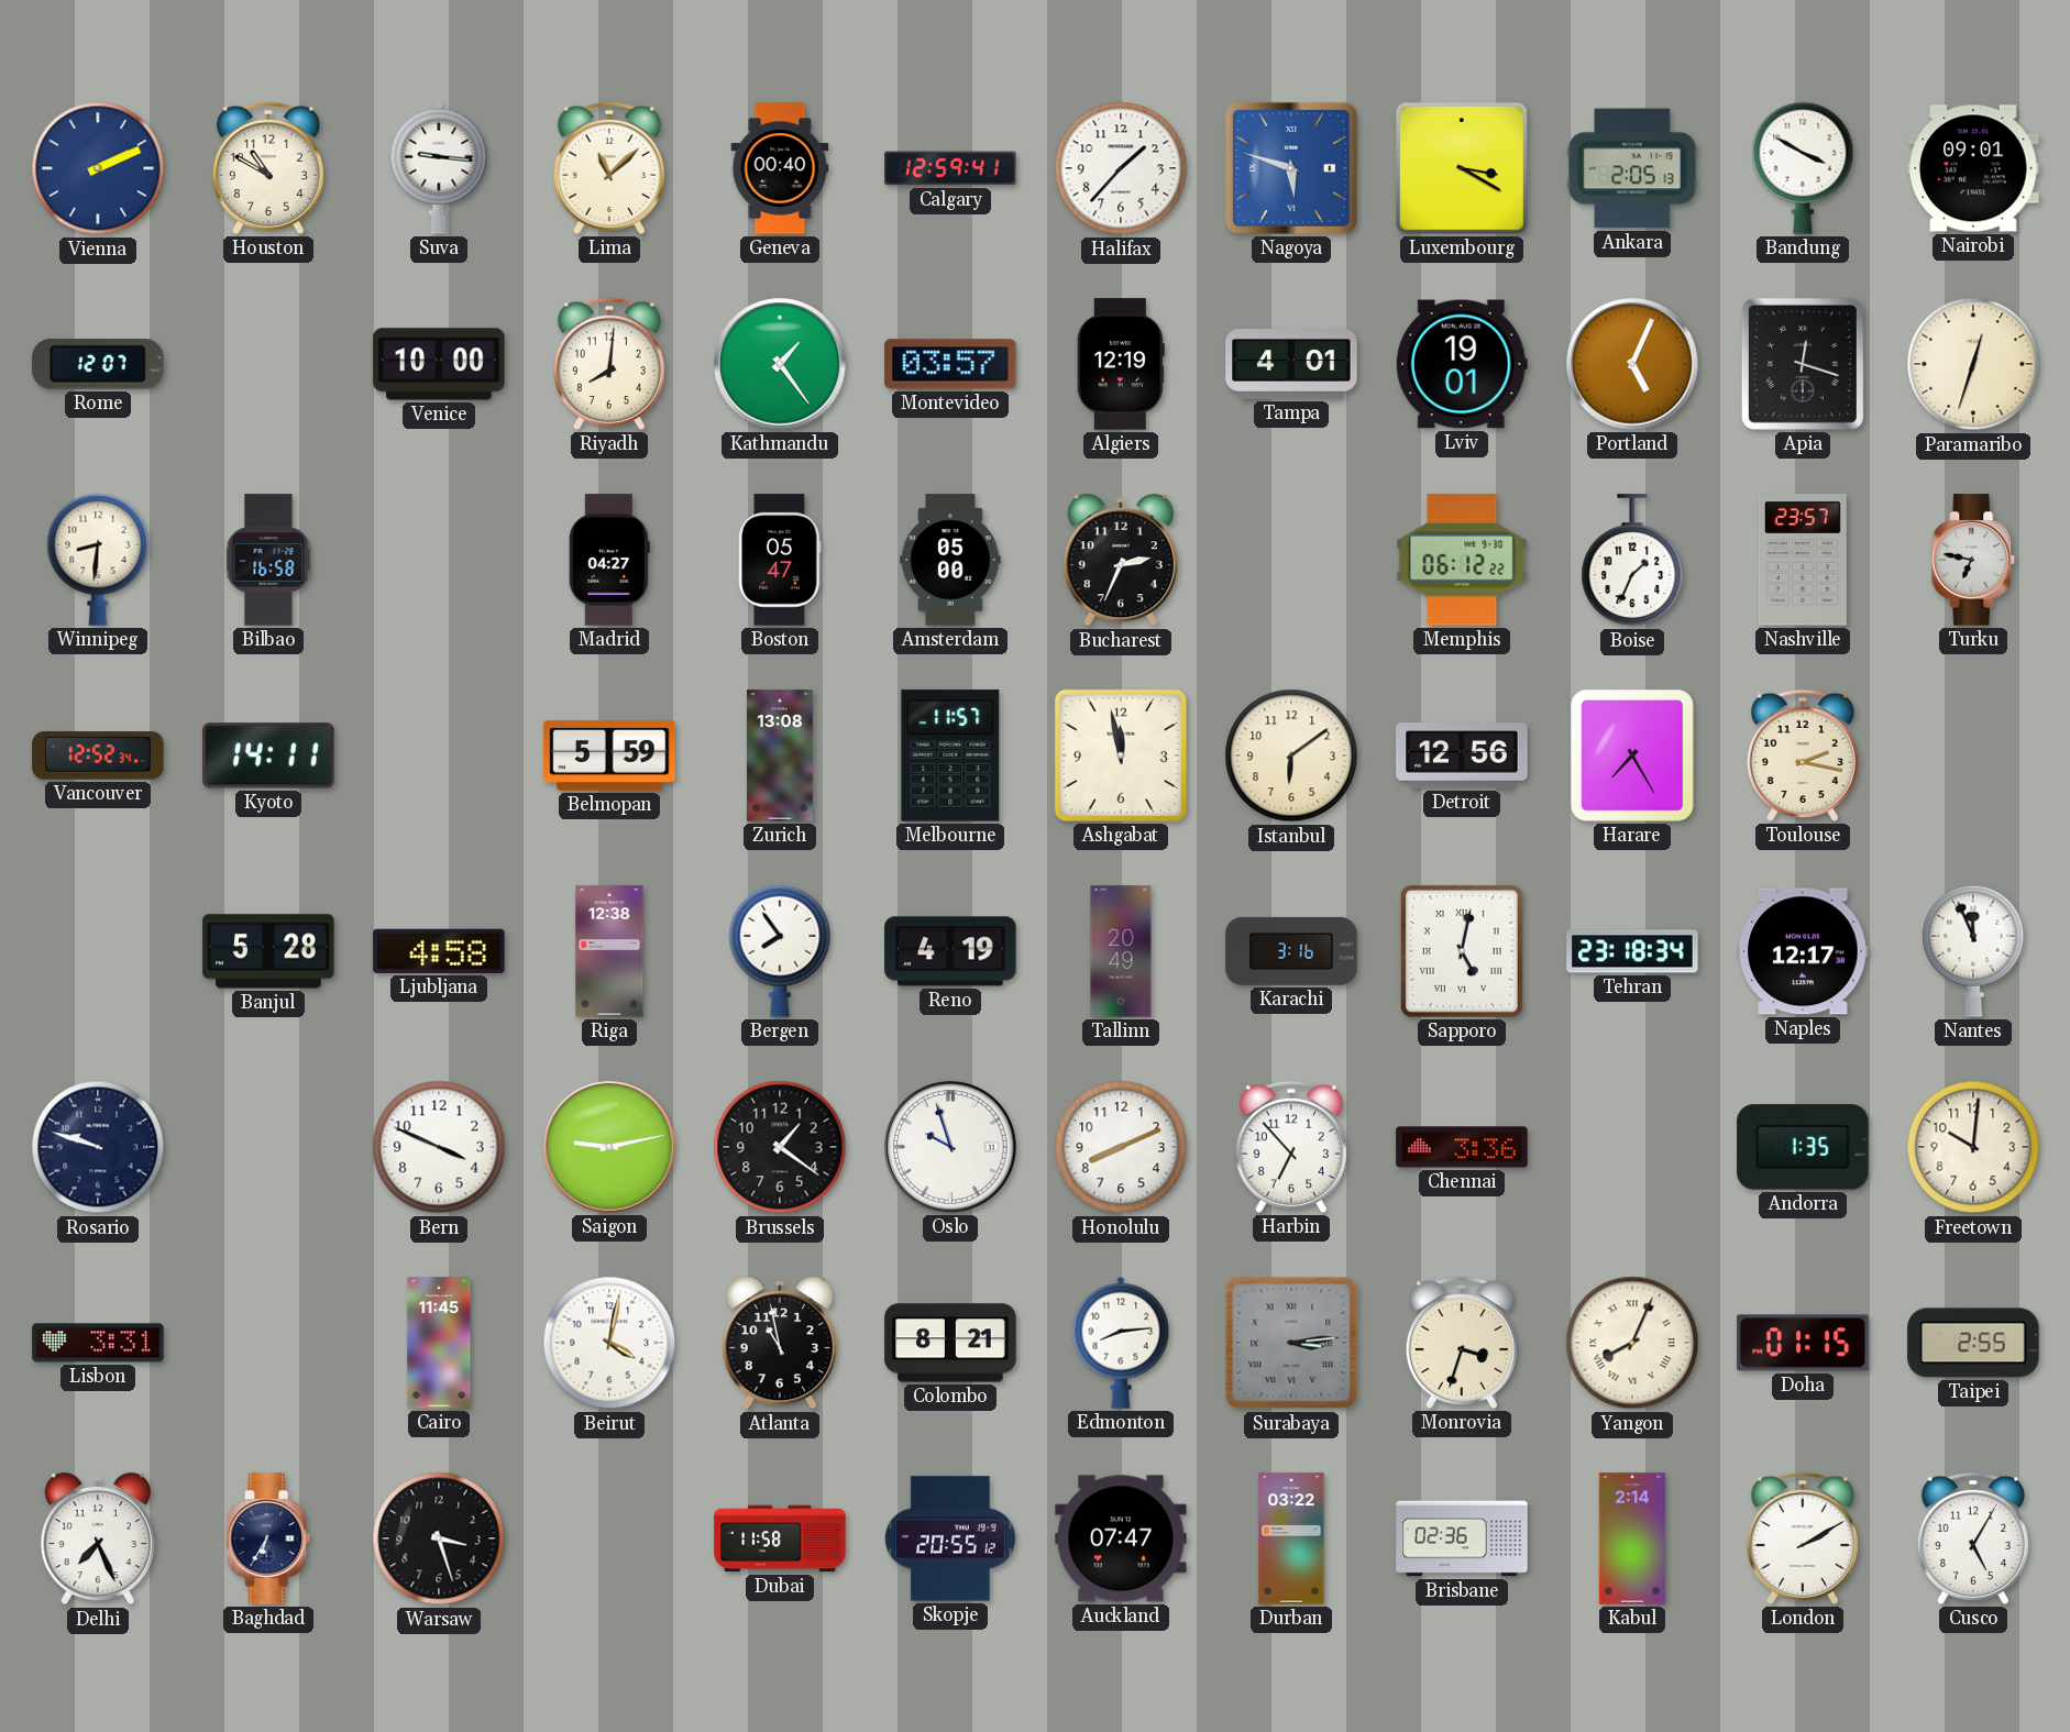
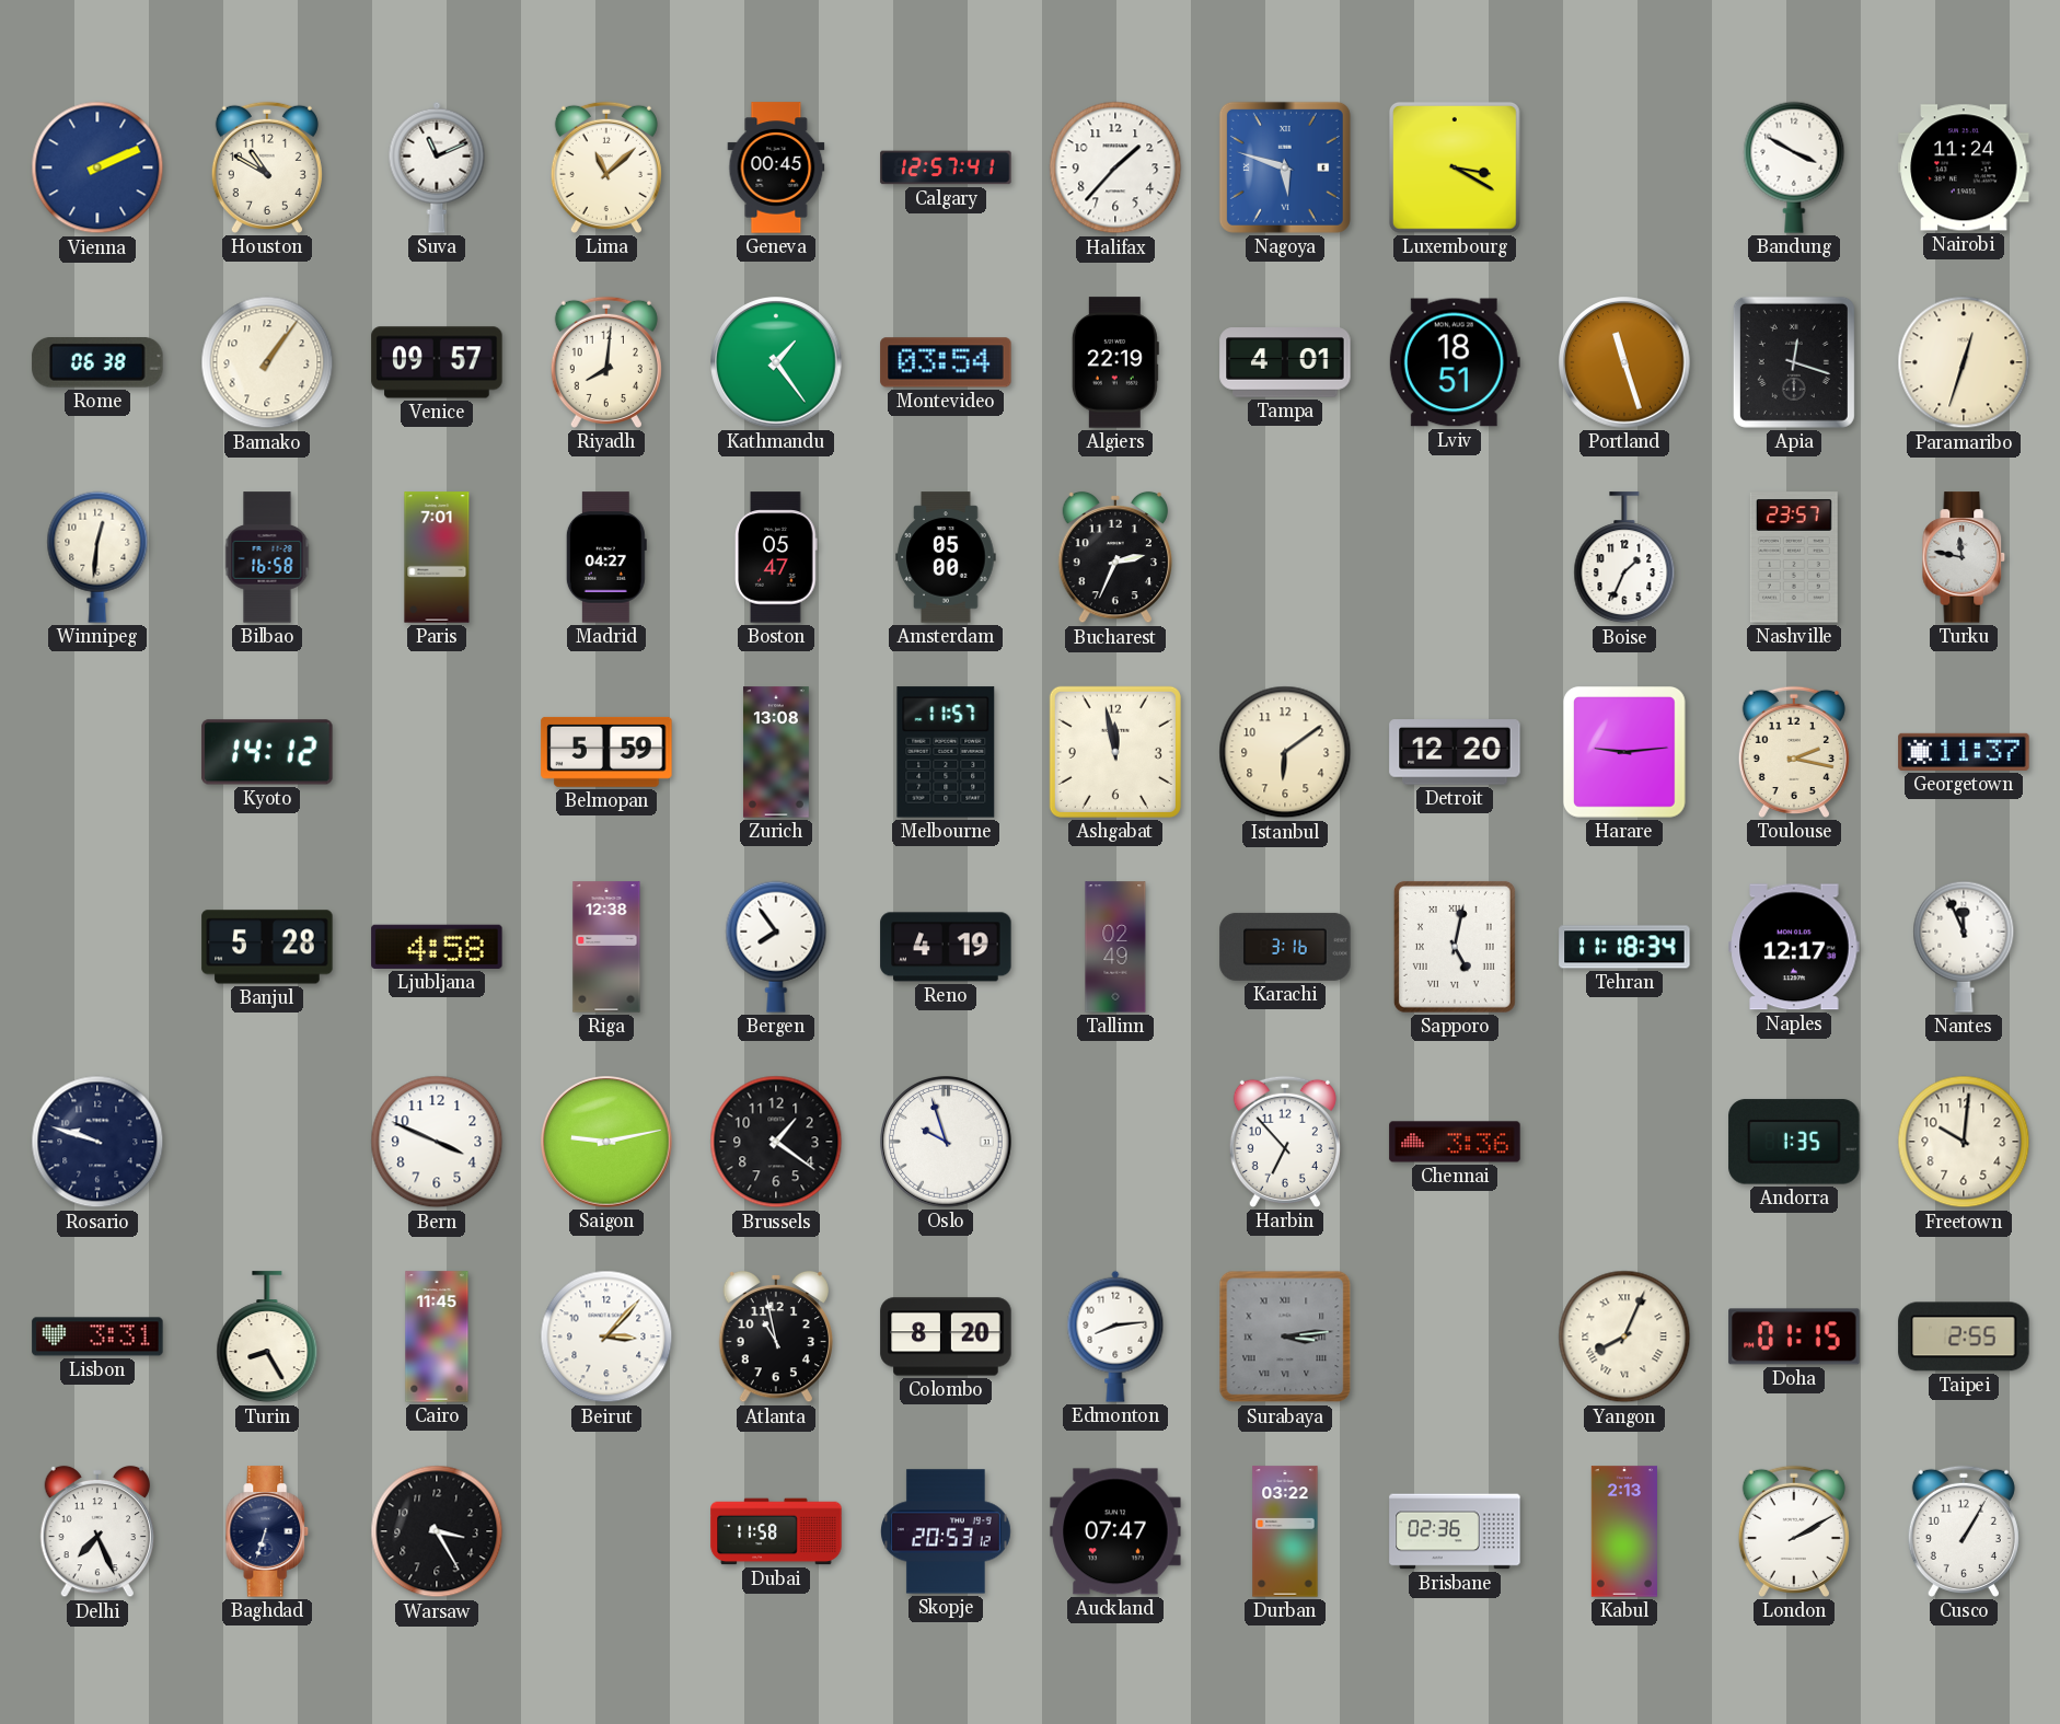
Suva: 9:16 -> 11:11
Geneva: 00:40 -> 00:45
Calgary: 12:59 -> 12:57
Ankara: 2:05 -> none
Nairobi: 09:01 -> 11:24
Rome: 12:07 -> 06:38
Bamako: none -> 1:06
Venice: 10:00 -> 09:57
Montevideo: 03:57 -> 03:54
Algiers: 12:19 -> 22:19
Lviv: 19:01 -> 18:51
Portland: 5:04 -> 11:27
Winnipeg: 8:31 -> 12:31
Paris: none -> 7:01
Memphis: 06:12 -> none
Turku: 6:47 -> 11:47
Vancouver: 12:52 -> none
Kyoto: 14:11 -> 14:12
Detroit: 12:56 -> 12:20
Harare: 7:25 -> 9:14
Georgetown: none -> 11:37
Tallinn: 20:49 -> 02:49
Tehran: 23:18 -> 11:18
Honolulu: 8:11 -> none
Turin: none -> 8:25
Beirut: 4:02 -> 3:07
Colombo: 8:21 -> 8:20
Monrovia: 3:33 -> none
Baghdad: 6:35 -> 6:33
Warsaw: 3:27 -> 3:25
Skopje: 20:55 -> 20:53
Kabul: 2:14 -> 2:13
Cusco: 5:05 -> 1:05
